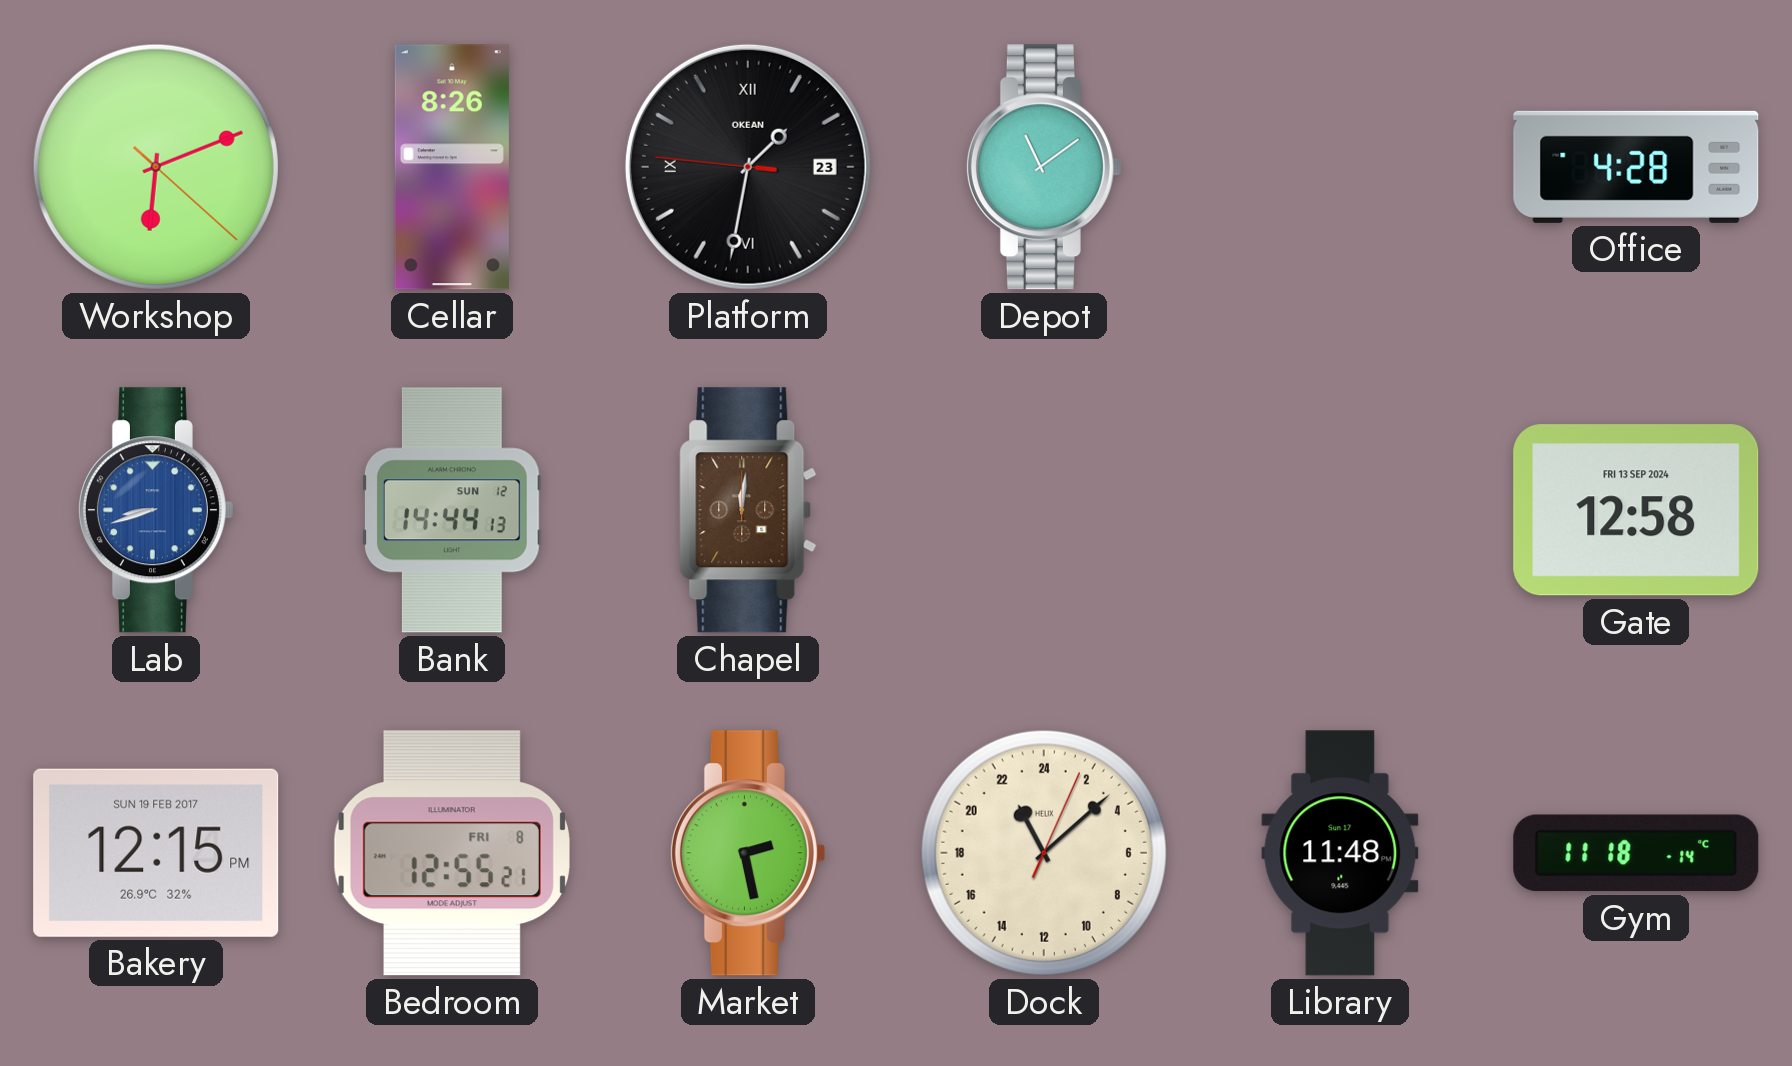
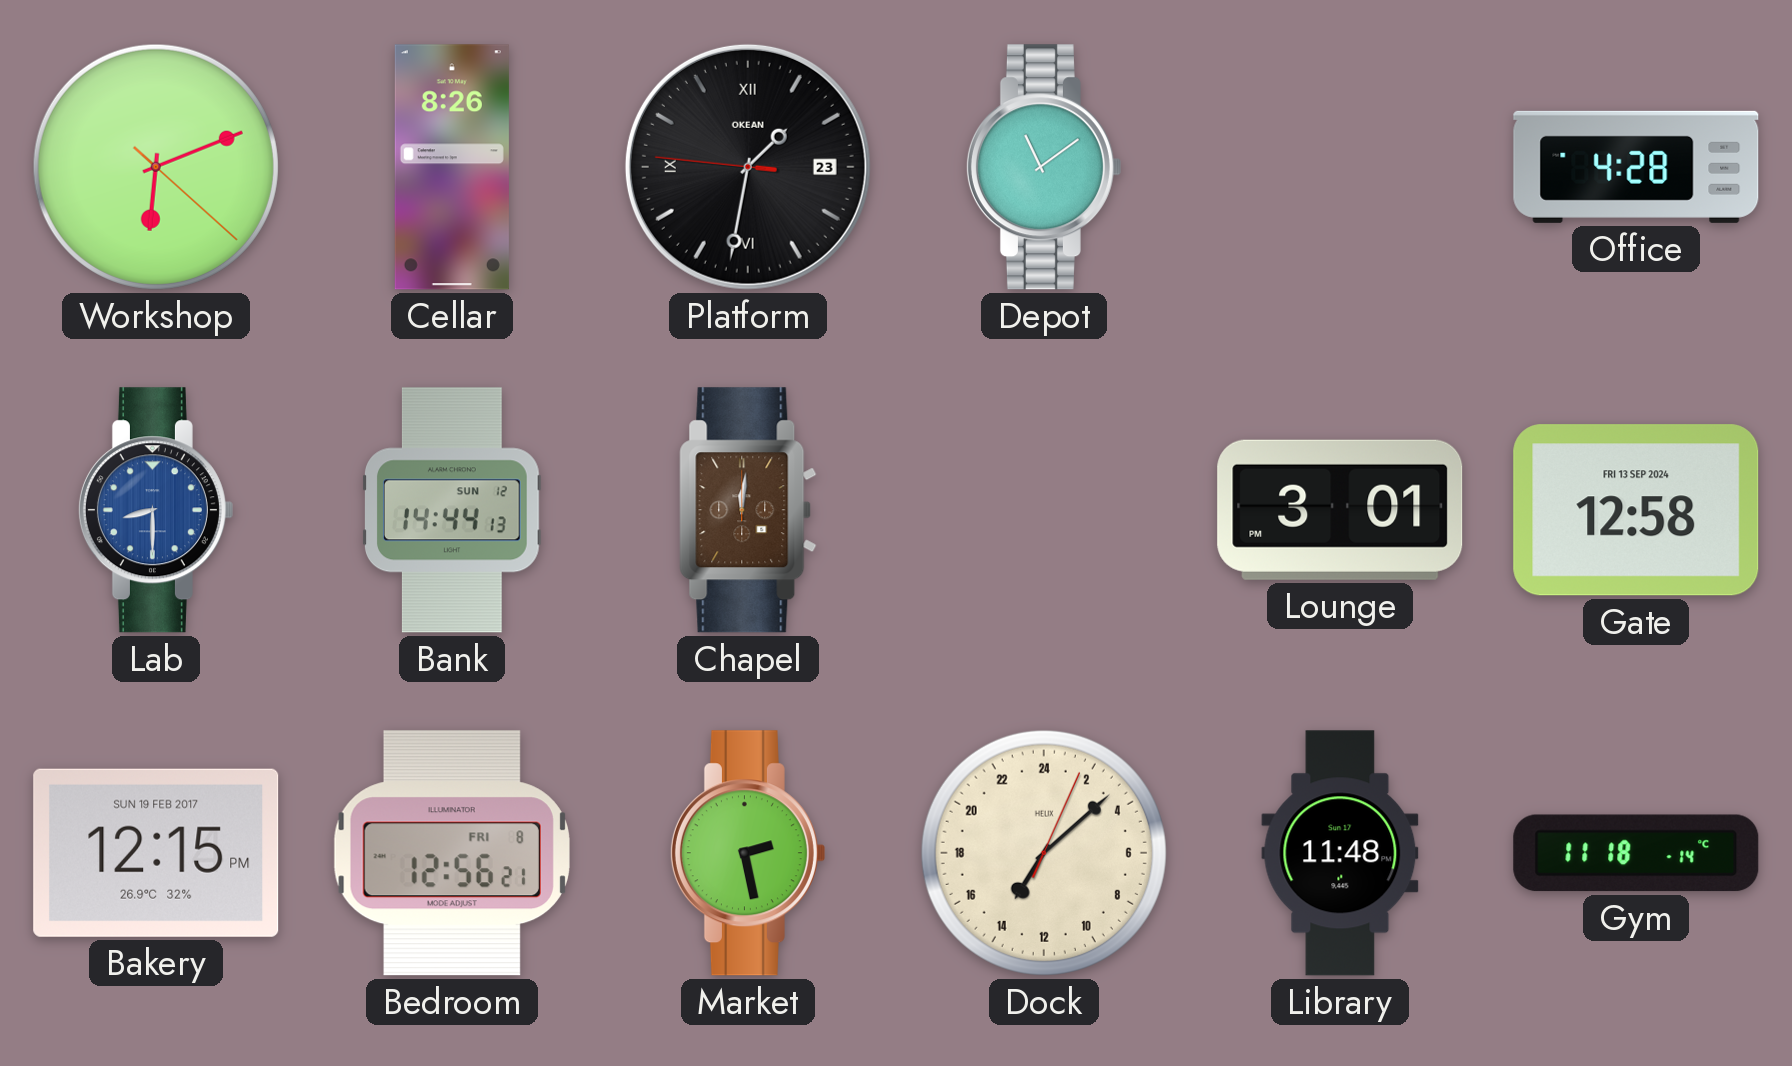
Lab: 8:42 -> 8:30
Lounge: none -> 3:01
Bedroom: 12:55 -> 12:56
Dock: 22:08 -> 14:08
